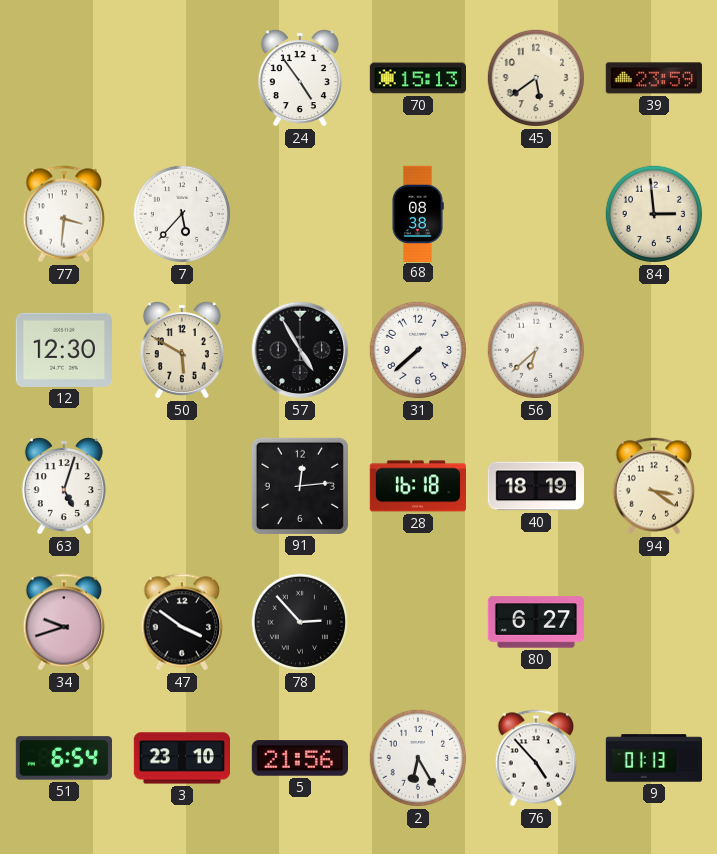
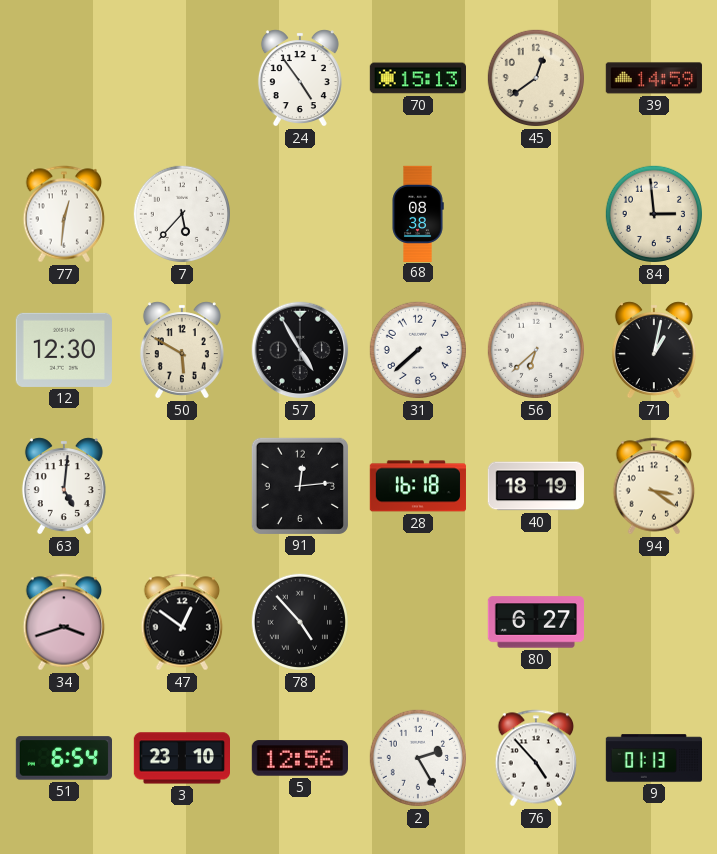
45: 5:39 -> 12:39
39: 23:59 -> 14:59
77: 3:31 -> 12:31
71: none -> 1:02
63: 5:03 -> 5:01
34: 9:42 -> 3:42
47: 3:51 -> 12:51
78: 2:53 -> 4:53
5: 21:56 -> 12:56
2: 6:25 -> 2:25
